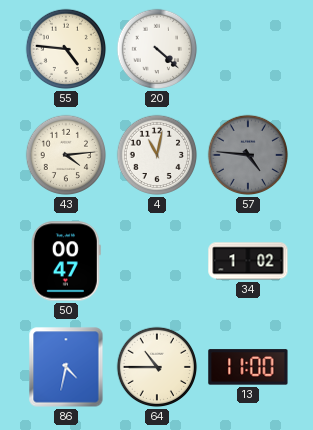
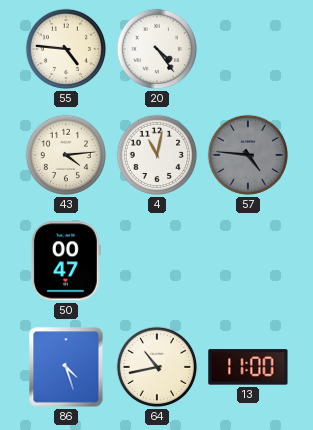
20: 4:22 -> 4:24
34: 1:02 -> none
86: 4:32 -> 4:27
64: 10:45 -> 10:43
